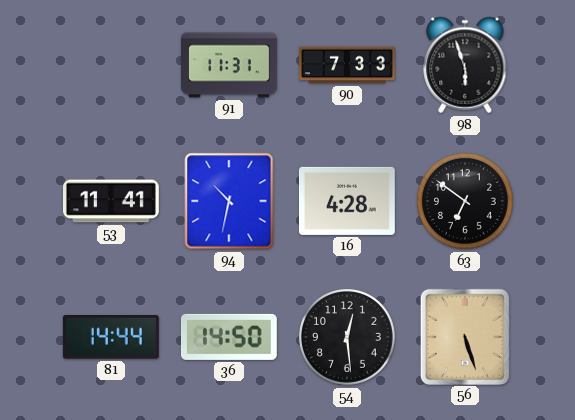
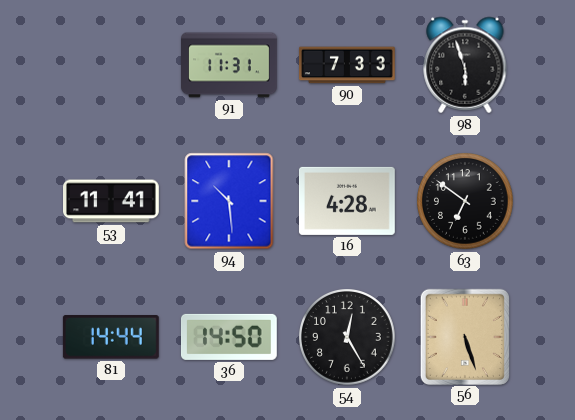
94: 10:32 -> 10:29
54: 12:29 -> 12:25
